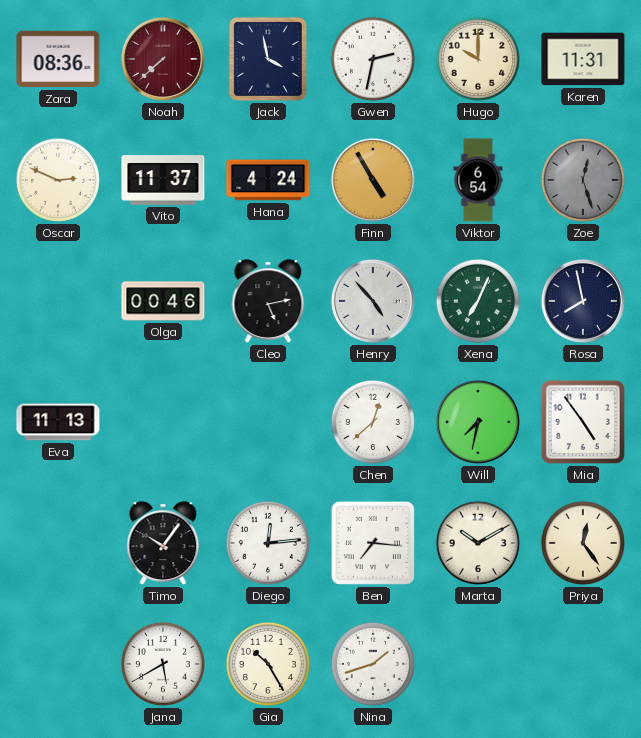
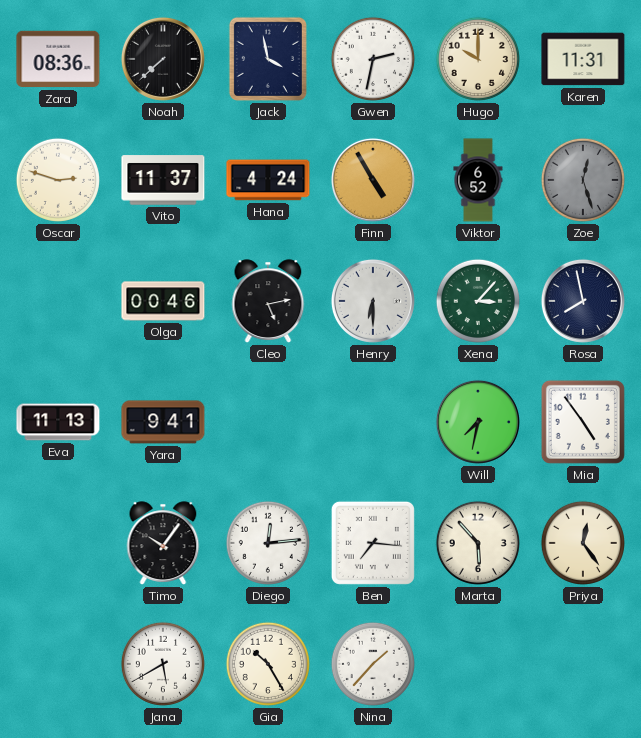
Noah dial: burgundy -> black
Oscar: 2:49 -> 2:48
Viktor: 6:54 -> 6:52
Henry: 4:53 -> 6:30
Xena: 7:04 -> 3:07
Yara: none -> 9:41
Chen: 12:38 -> none
Marta: 10:10 -> 5:53
Nina: 1:42 -> 1:37
